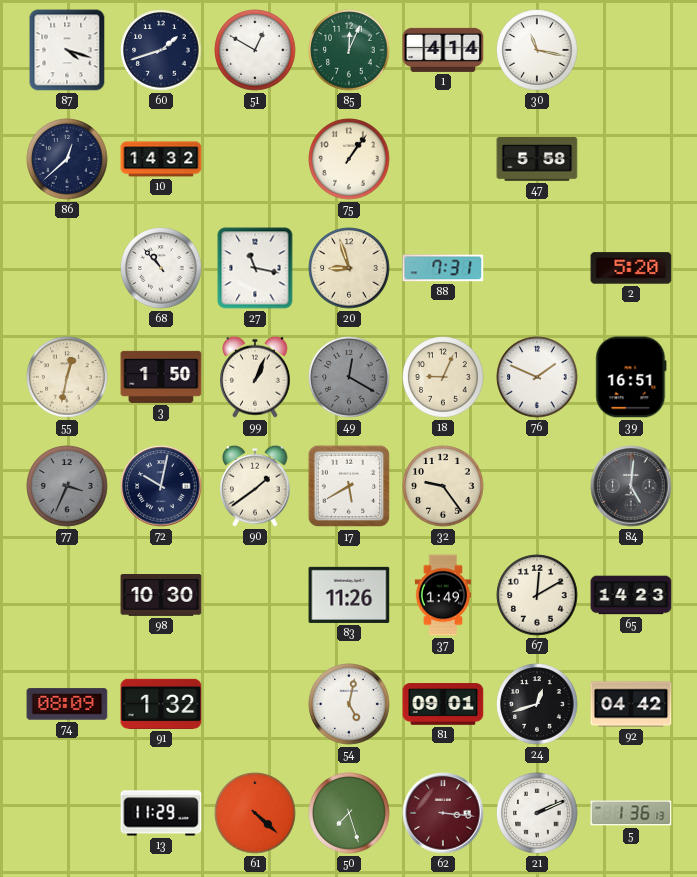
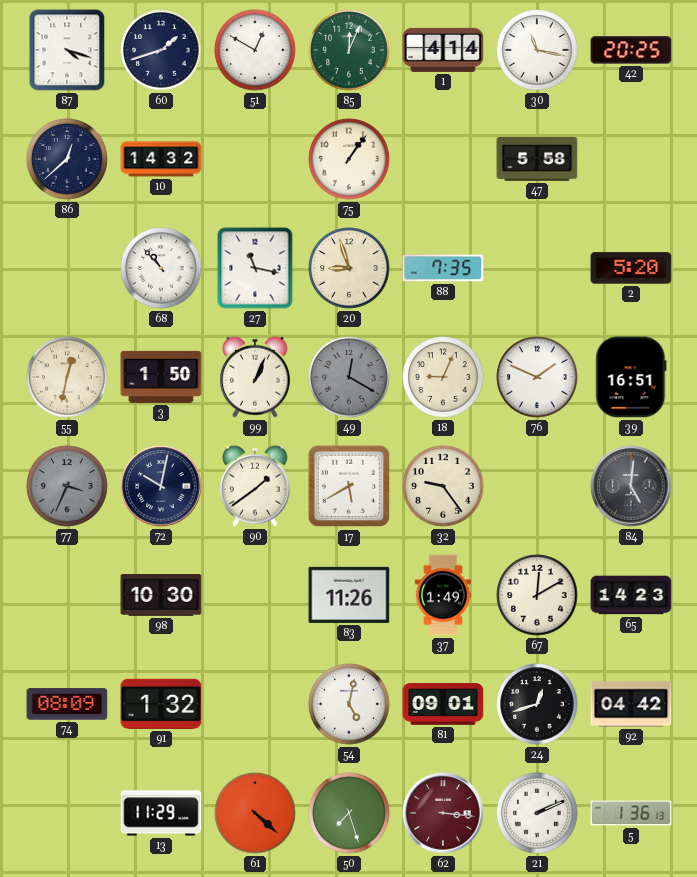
42: none -> 20:25
88: 7:31 -> 7:35
